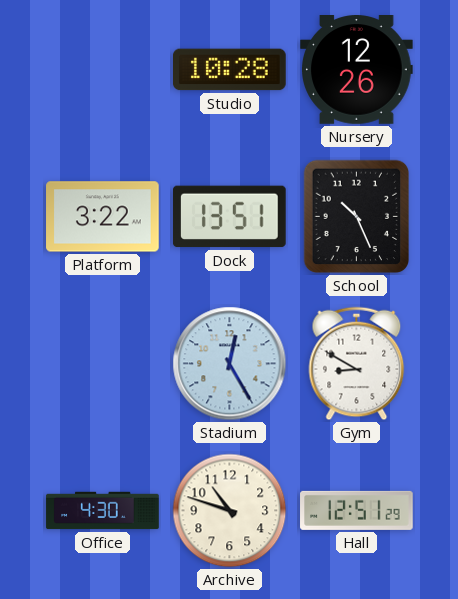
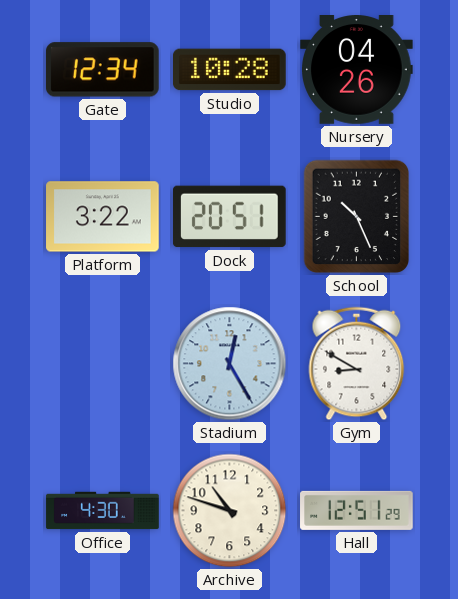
Gate: none -> 12:34
Nursery: 12:26 -> 04:26
Dock: 13:51 -> 20:51
